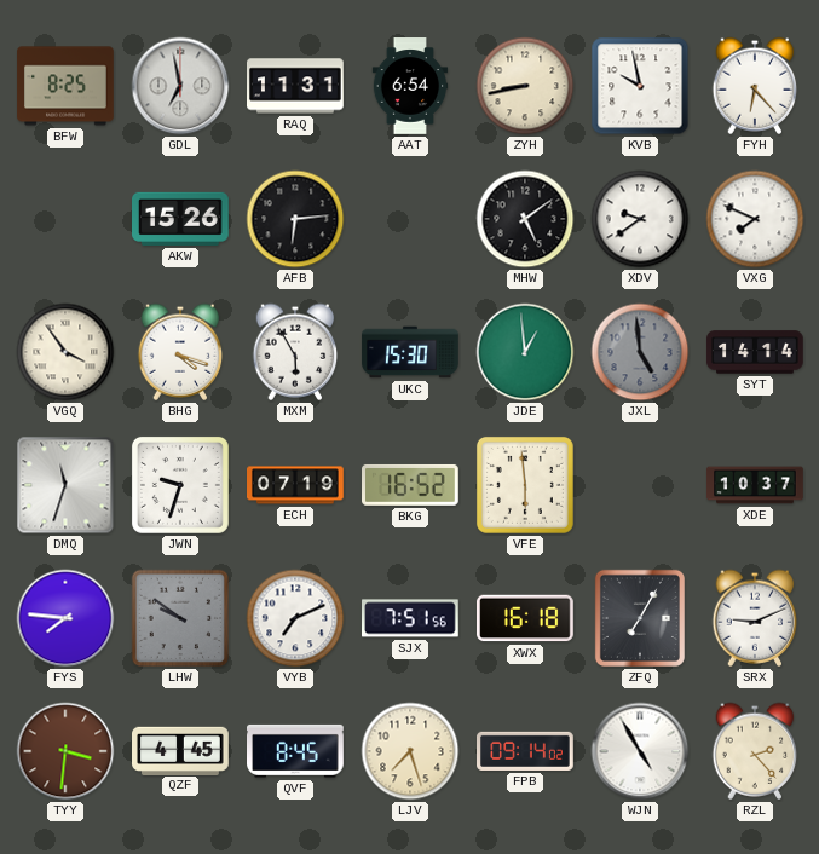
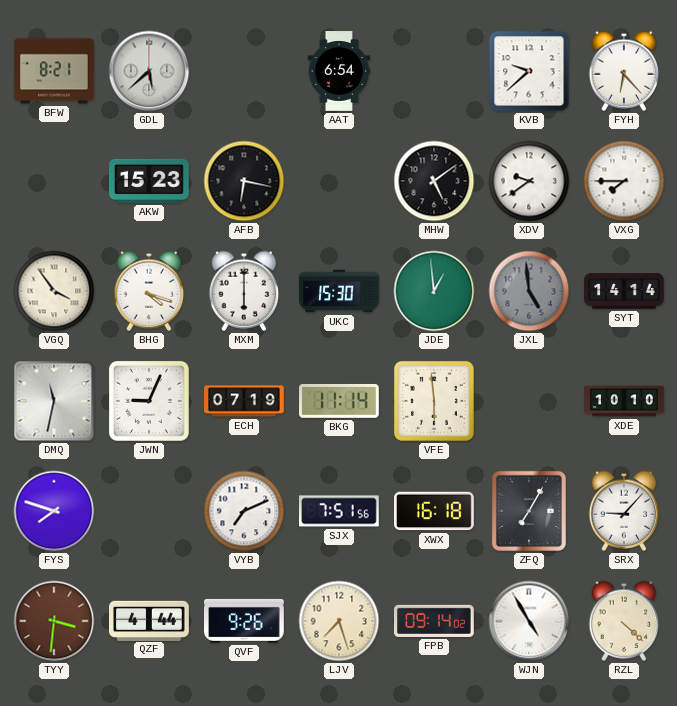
BFW: 8:25 -> 8:21
GDL: 6:58 -> 5:38
RAQ: 11:31 -> none
ZYH: 8:43 -> none
KVB: 9:58 -> 9:38
AKW: 15:26 -> 15:23
AFB: 6:14 -> 6:17
VXG: 7:49 -> 7:45
MXM: 5:55 -> 6:00
DMQ: 11:33 -> 11:32
JWN: 9:33 -> 9:04
BKG: 16:52 -> 11:14
XDE: 10:37 -> 10:10
FYS: 7:46 -> 7:48
LHW: 9:51 -> none
SRX: 9:11 -> 9:07
QZF: 4:45 -> 4:44
QVF: 8:45 -> 9:26
RZL: 2:23 -> 4:22
